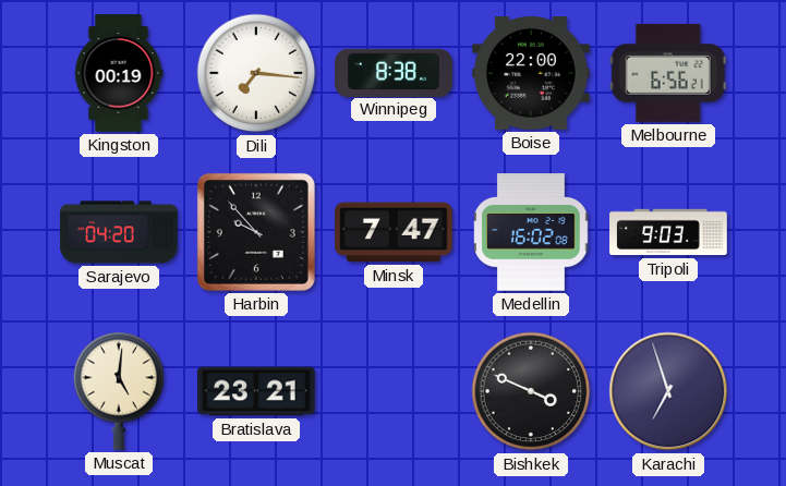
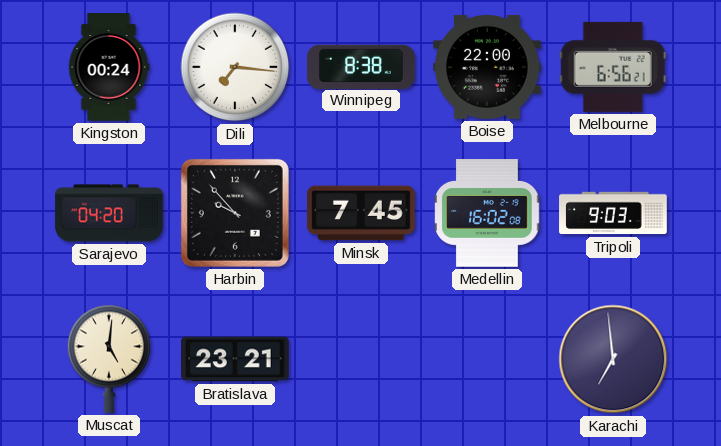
Kingston: 00:19 -> 00:24
Minsk: 7:47 -> 7:45
Bishkek: 3:49 -> none
Karachi: 6:57 -> 6:59
